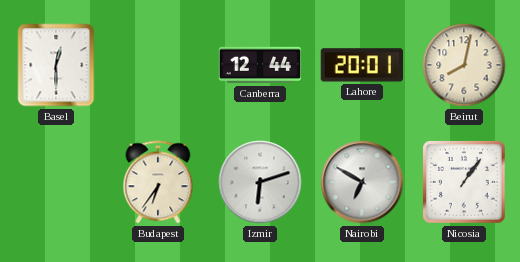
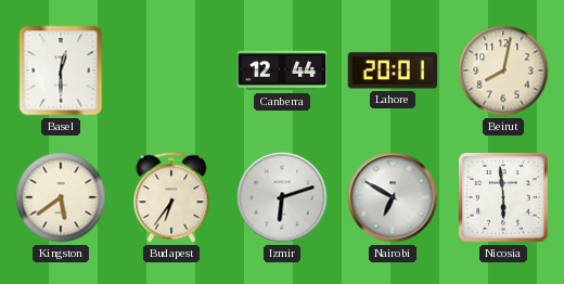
Kingston: none -> 5:39
Nicosia: 1:06 -> 5:59
